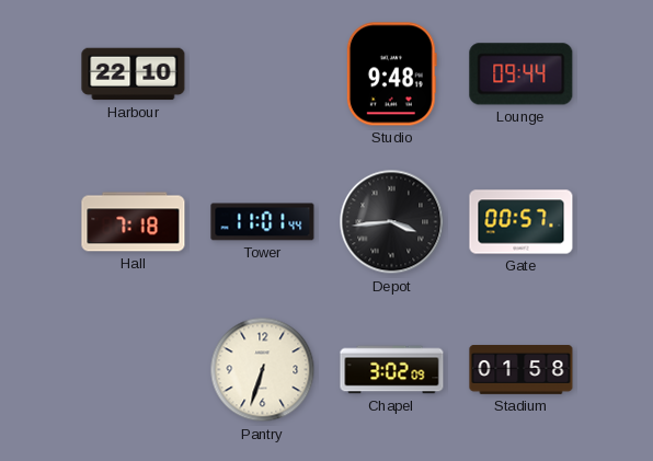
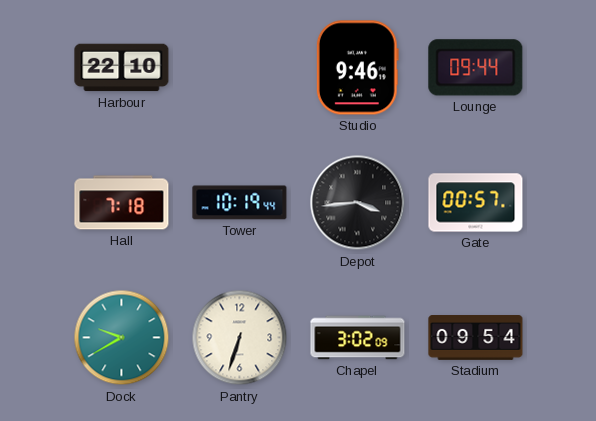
Studio: 9:48 -> 9:46
Tower: 11:01 -> 10:19
Dock: none -> 9:40
Stadium: 01:58 -> 09:54
